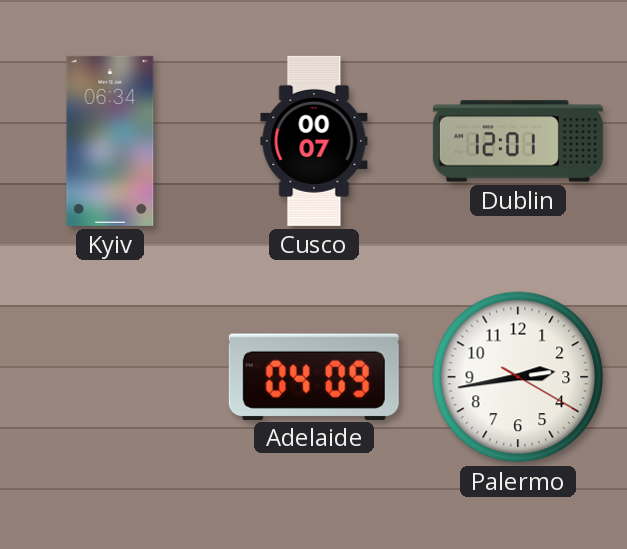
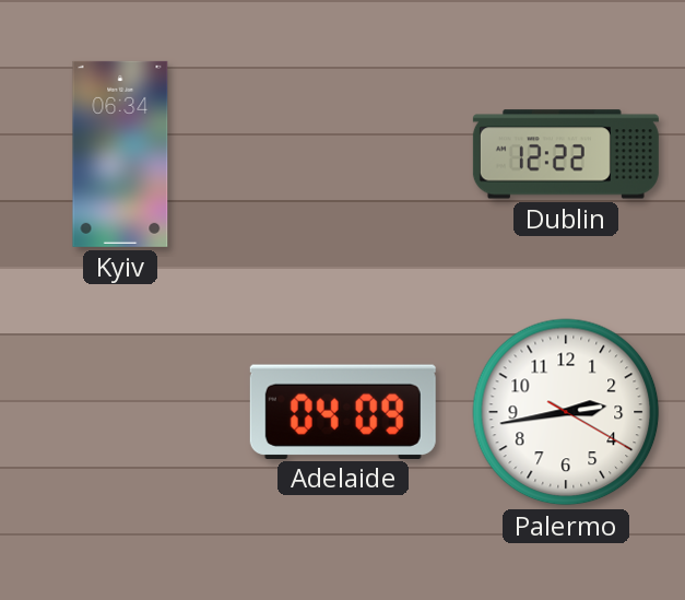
Cusco: 00:07 -> none
Dublin: 12:01 -> 12:22
